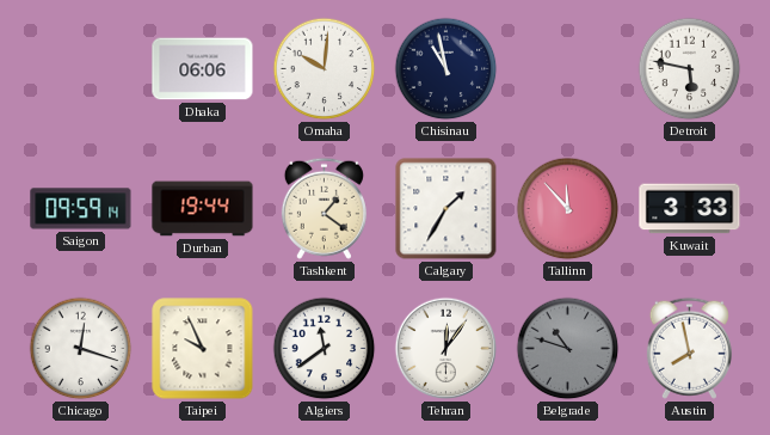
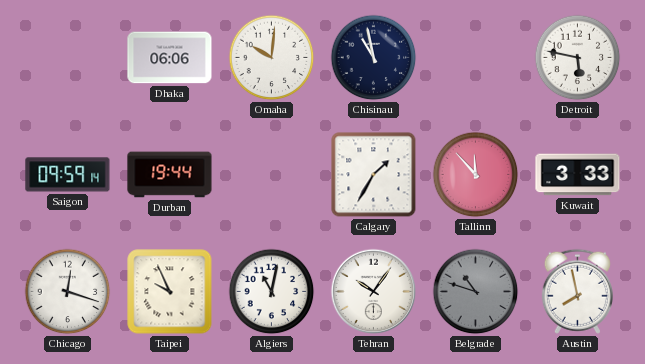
Tashkent: 1:21 -> none
Algiers: 11:39 -> 11:02
Tehran: 12:06 -> 10:06
